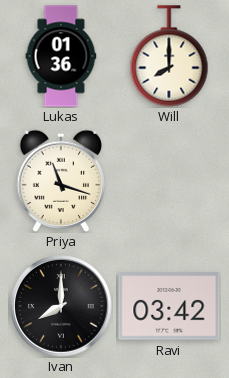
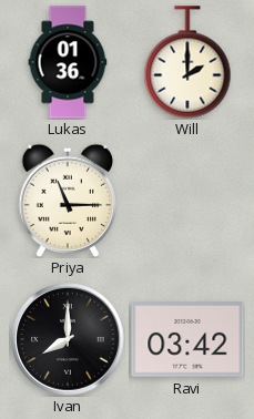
Will: 8:00 -> 2:00
Priya: 11:18 -> 11:15
